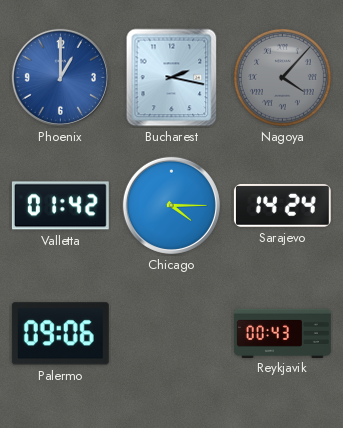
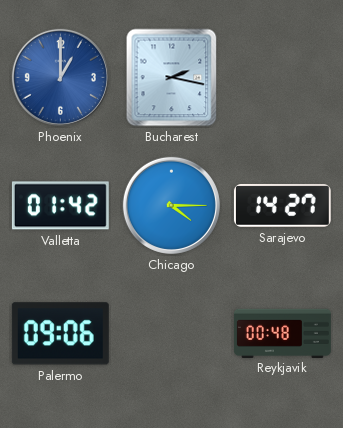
Nagoya: 4:07 -> none
Sarajevo: 14:24 -> 14:27
Reykjavik: 00:43 -> 00:48
